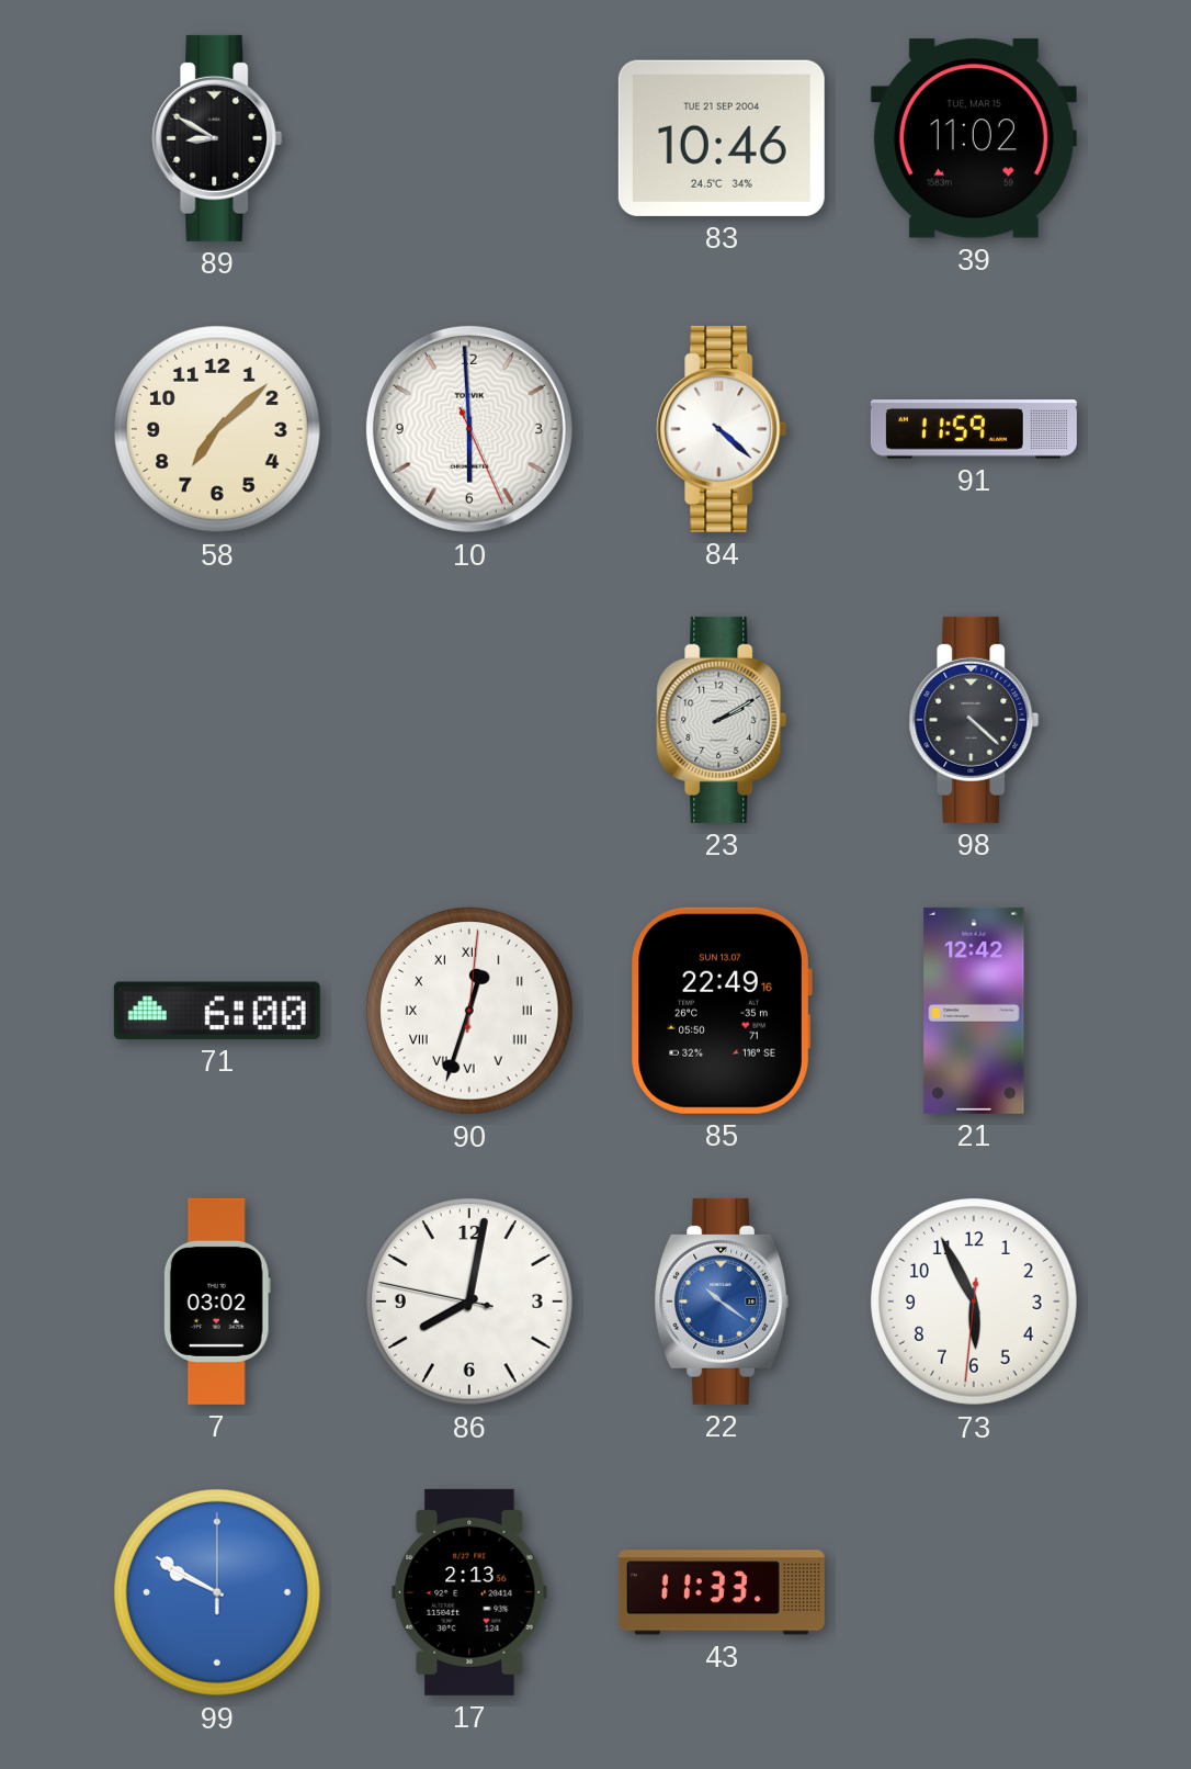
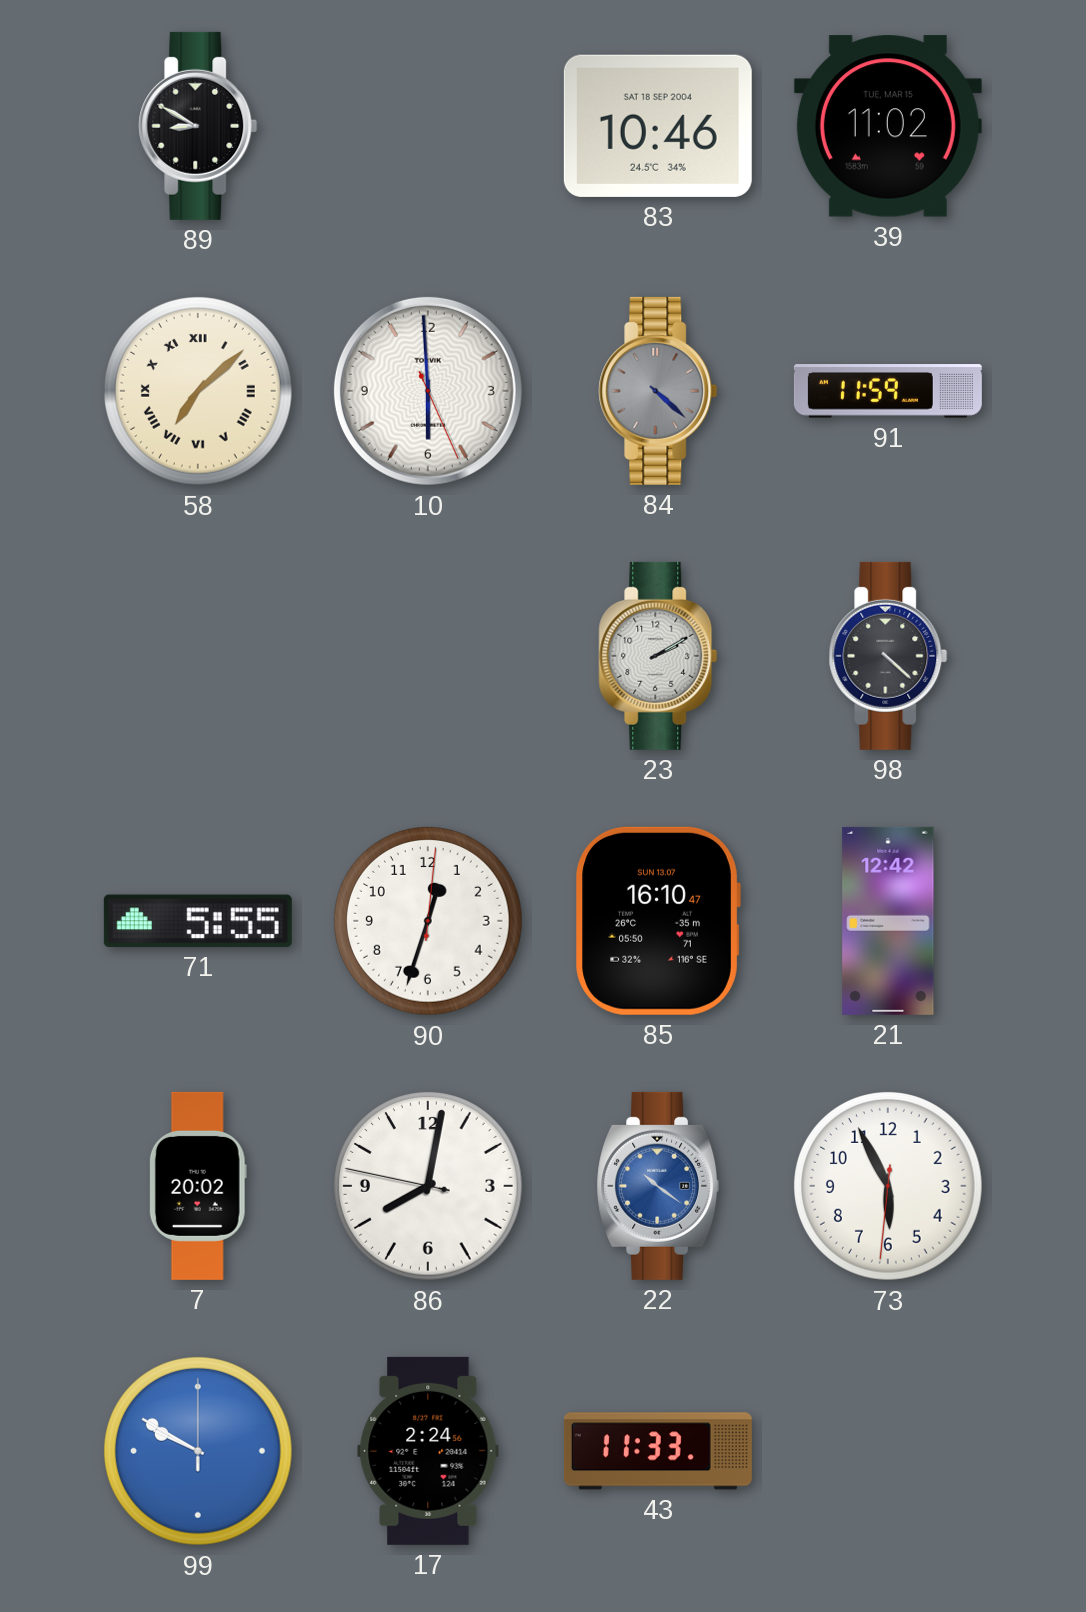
83 date: TUE 21 SEP 2004 -> SAT 18 SEP 2004
58 numerals: Arabic -> Roman
84 dial: white -> grey
71: 6:00 -> 5:55
90 numerals: Roman -> Arabic
85: 22:49 -> 16:10
7: 03:02 -> 20:02
17: 2:13 -> 2:24
